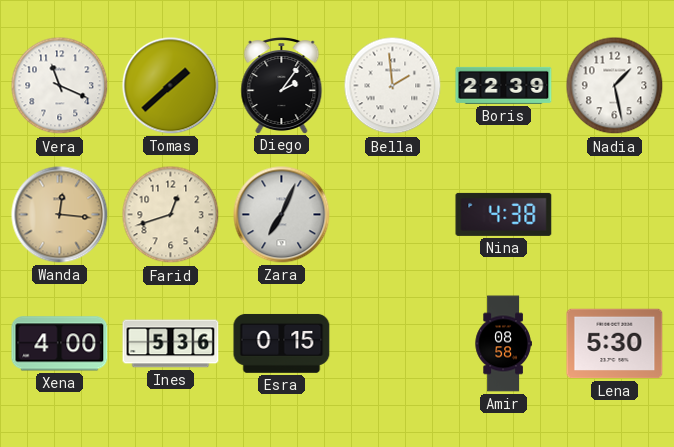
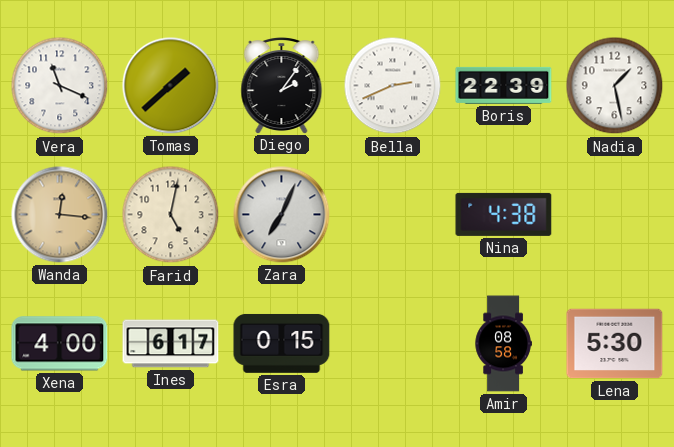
Bella: 1:59 -> 2:41
Farid: 12:42 -> 5:02
Ines: 5:36 -> 6:17
